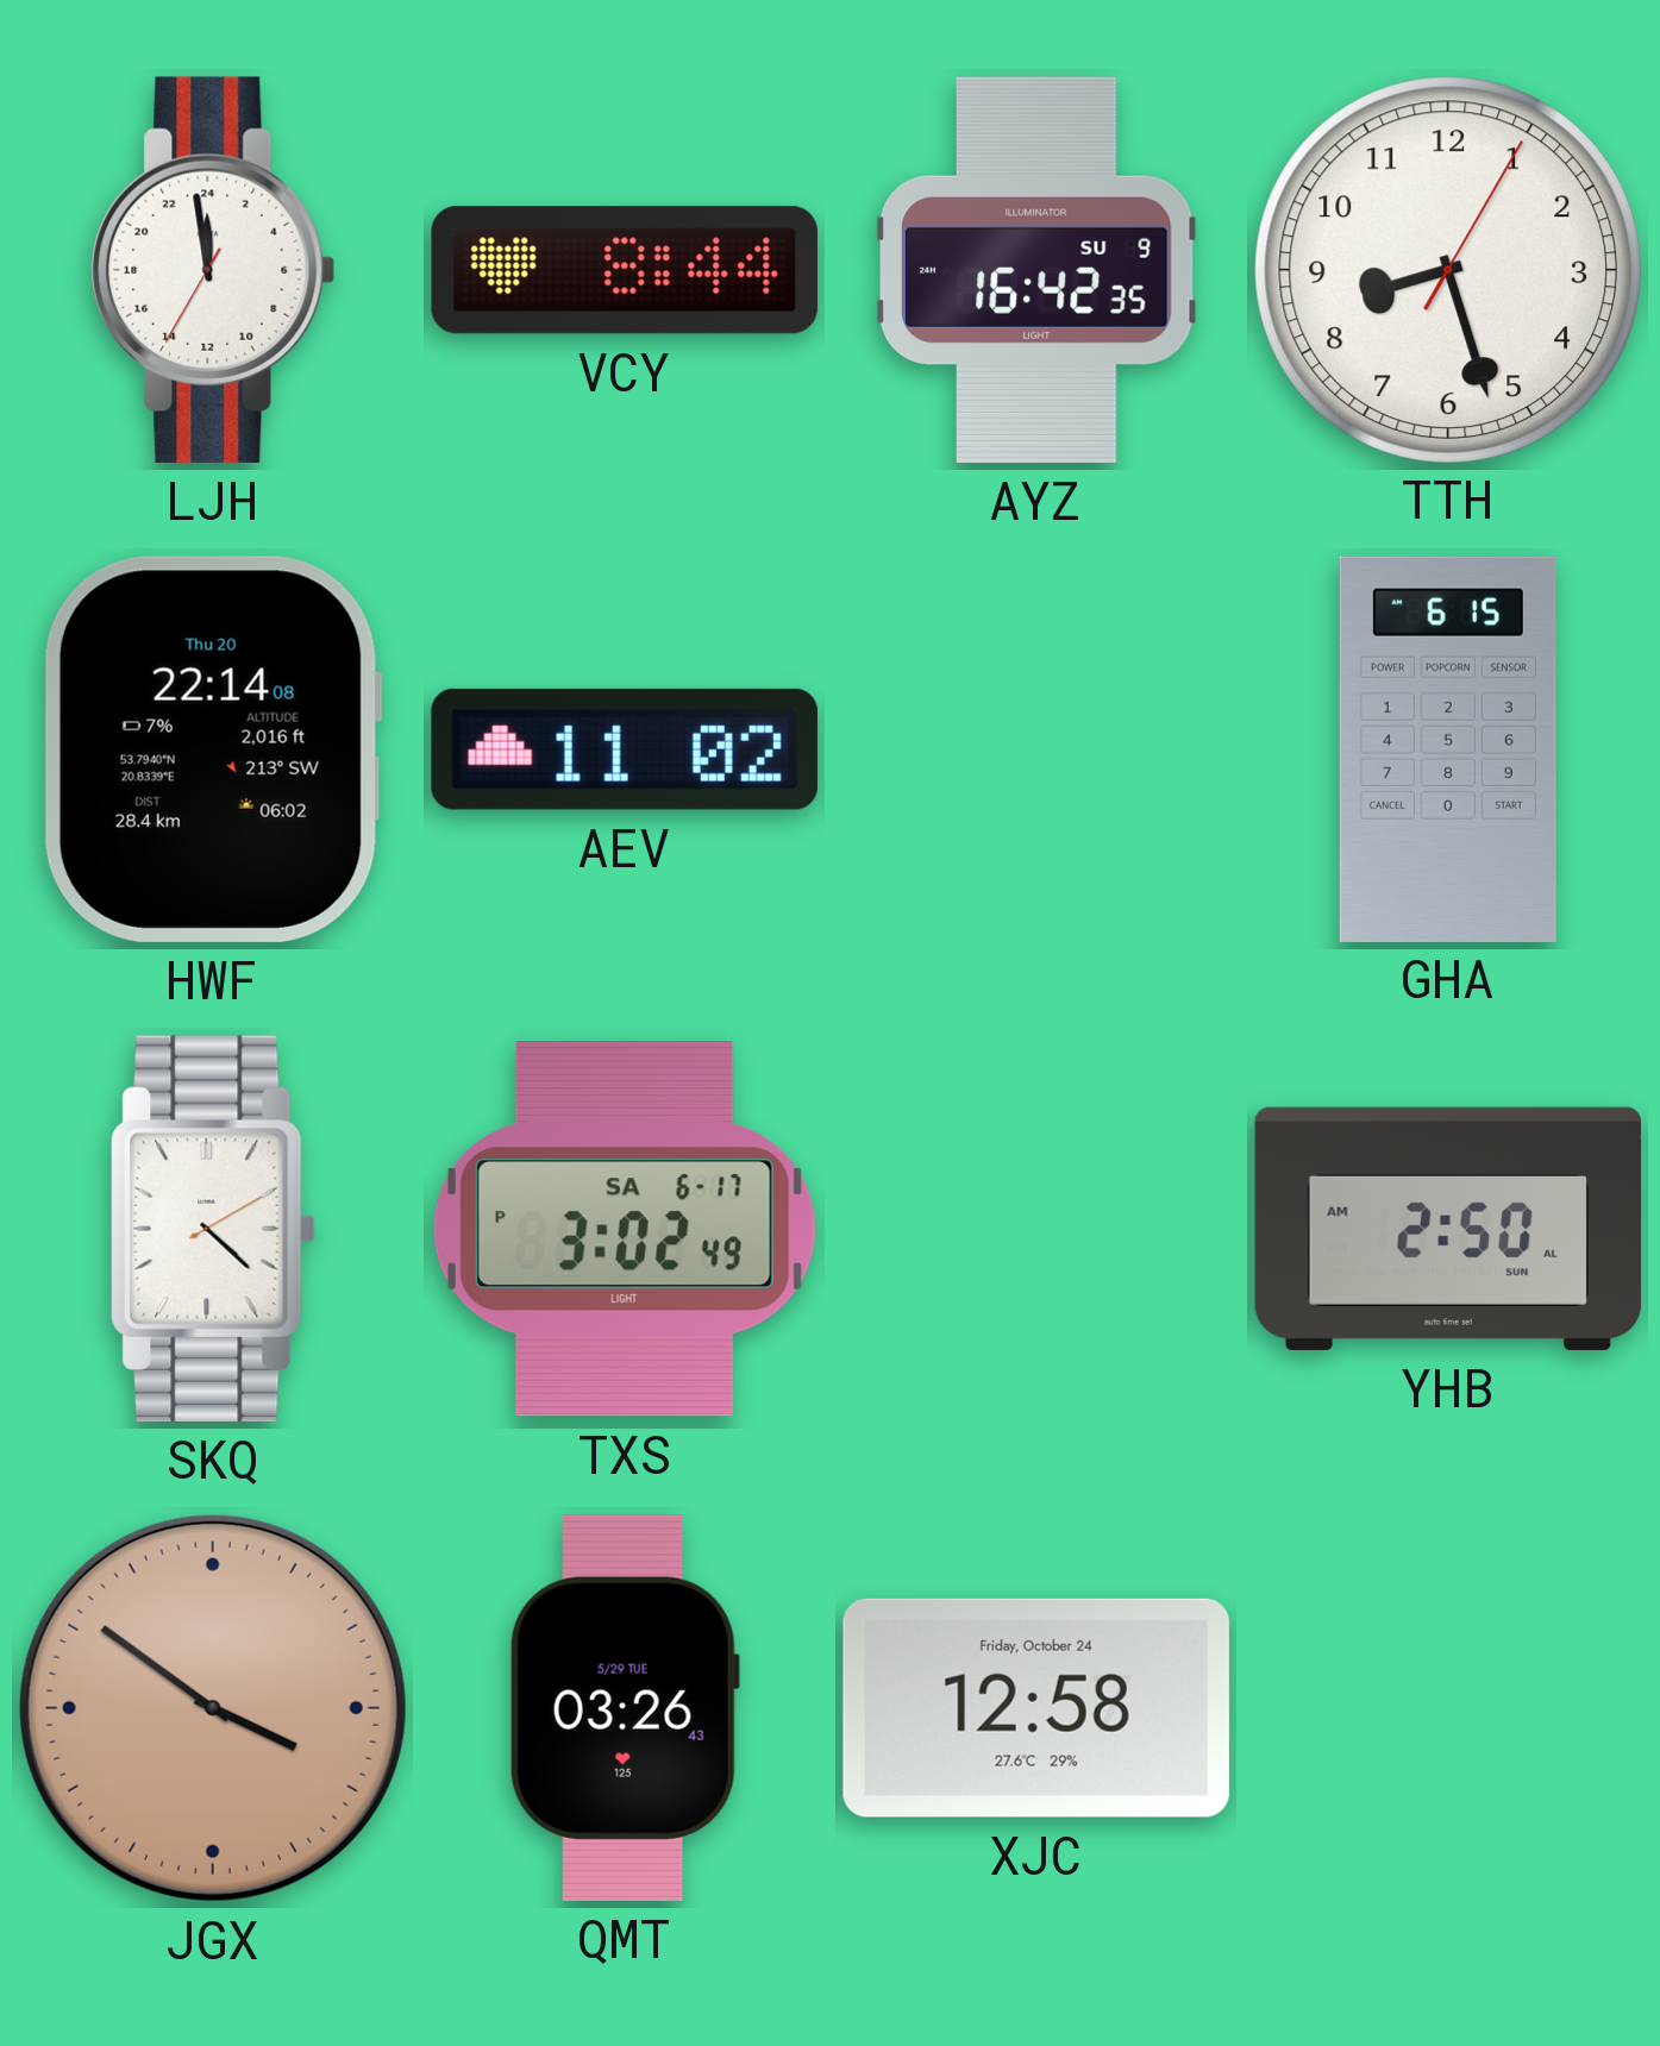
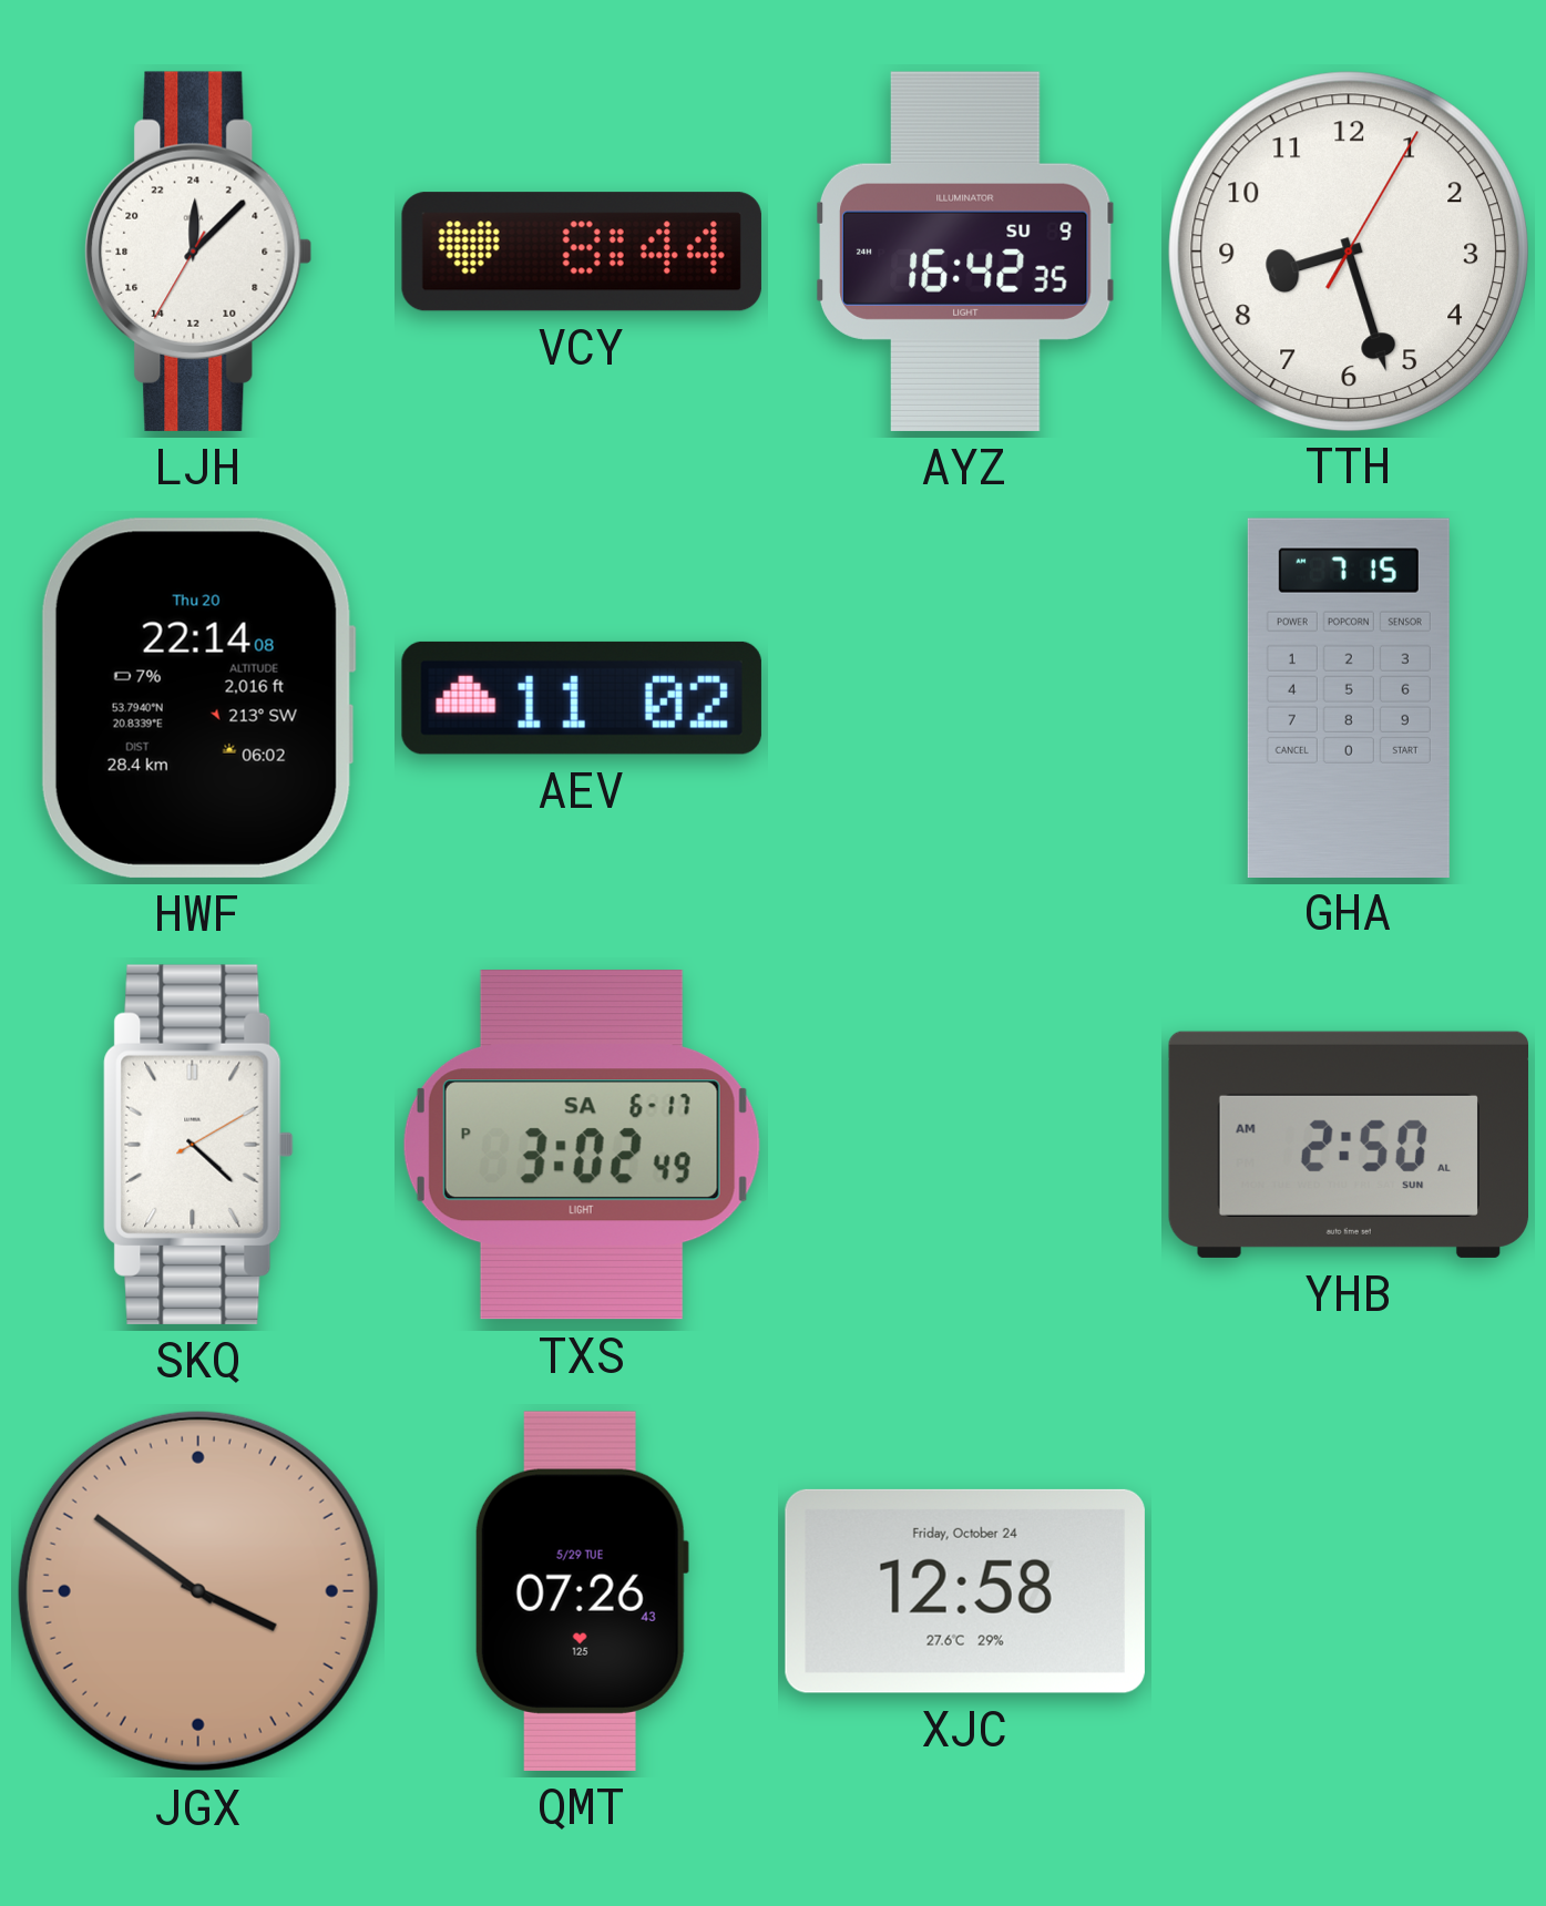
LJH: 23:58 -> 0:07
GHA: 6:15 -> 7:15
QMT: 03:26 -> 07:26
